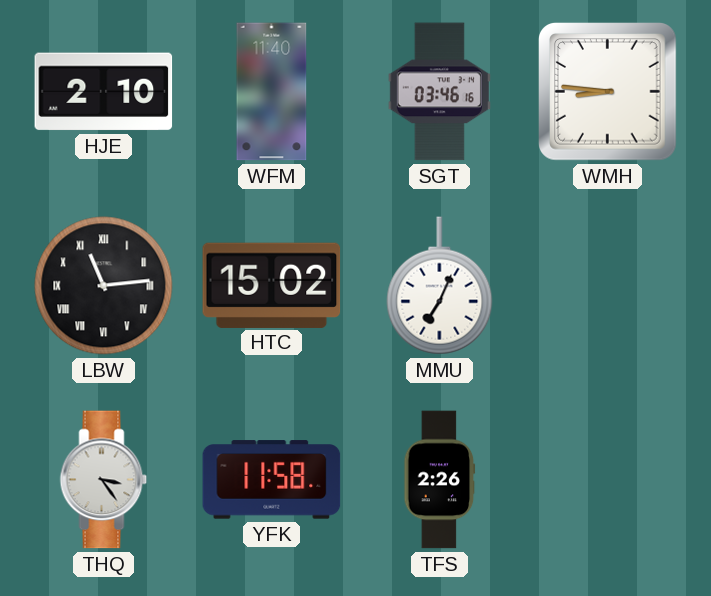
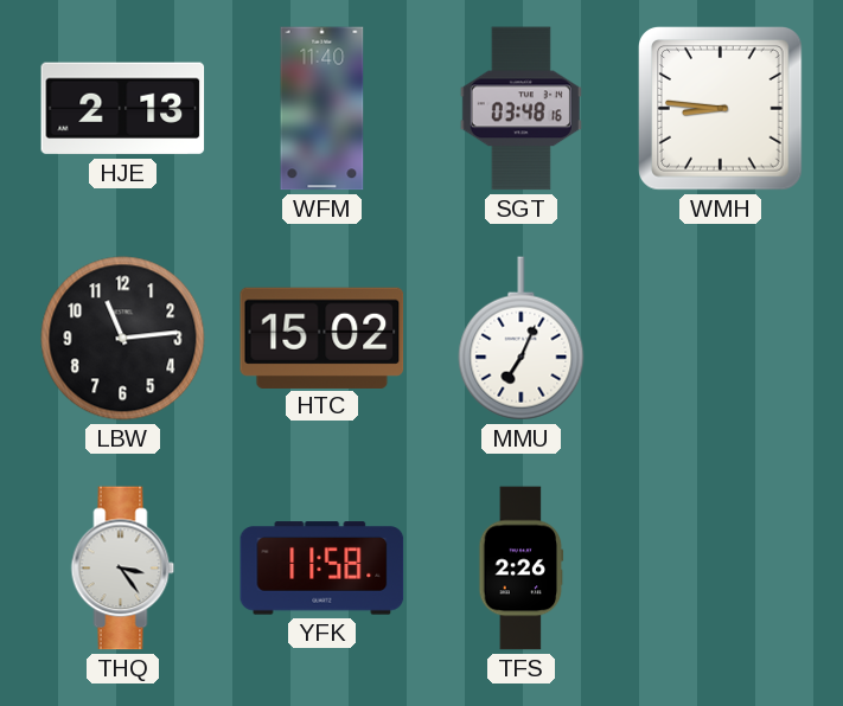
HJE: 2:10 -> 2:13
SGT: 03:46 -> 03:48
LBW numerals: Roman -> Arabic
